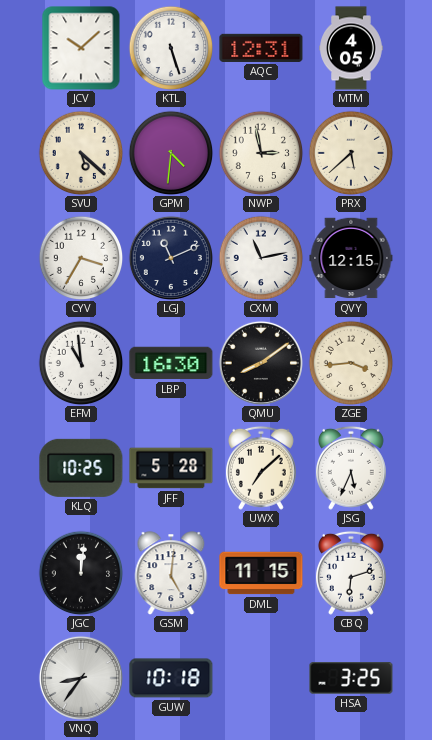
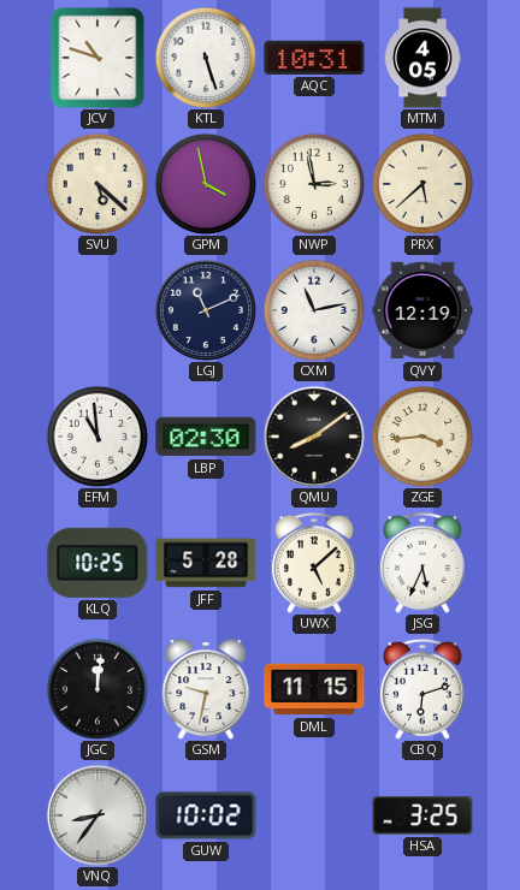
JCV: 10:08 -> 10:48
AQC: 12:31 -> 10:31
GPM: 4:31 -> 3:58
CYV: 3:35 -> none
QVY: 12:15 -> 12:19
LBP: 16:30 -> 02:30
UWX: 7:08 -> 5:08
GSM: 5:01 -> 9:32
GUW: 10:18 -> 10:02
